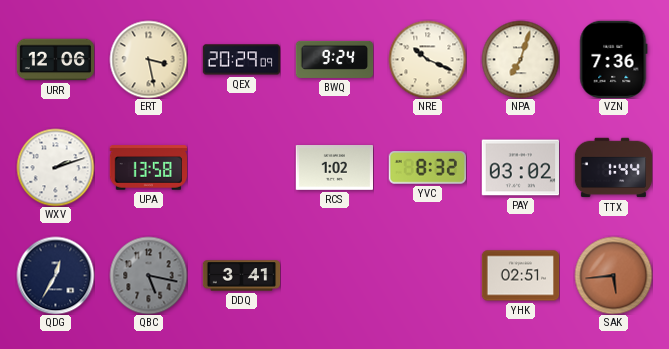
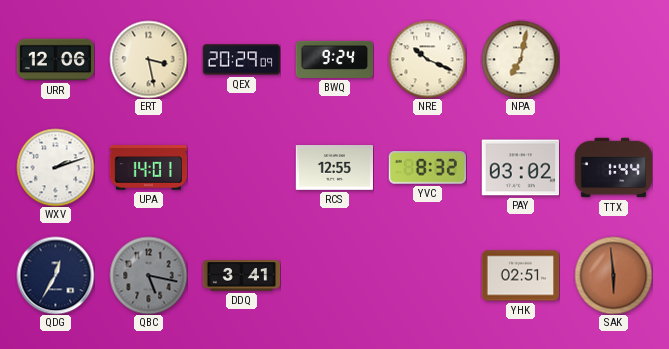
NPA: 7:03 -> 7:02
VZN: 7:36 -> none
UPA: 13:58 -> 14:01
RCS: 1:02 -> 12:55
SAK: 5:44 -> 5:59
